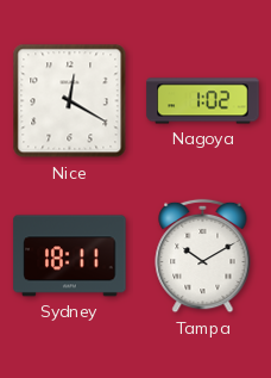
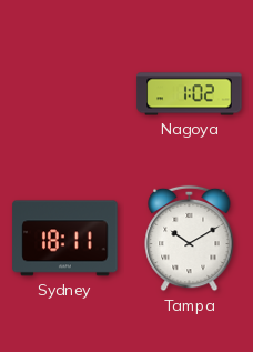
Nice: 12:20 -> none
